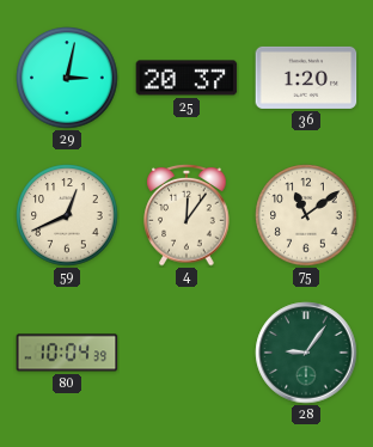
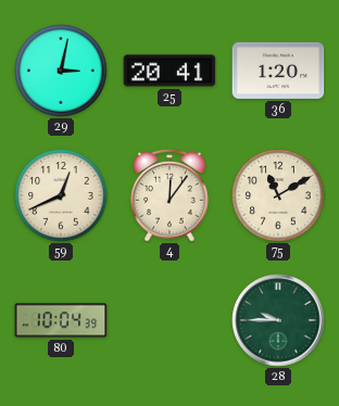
25: 20:37 -> 20:41
75: 11:09 -> 11:10
28: 9:06 -> 9:45
